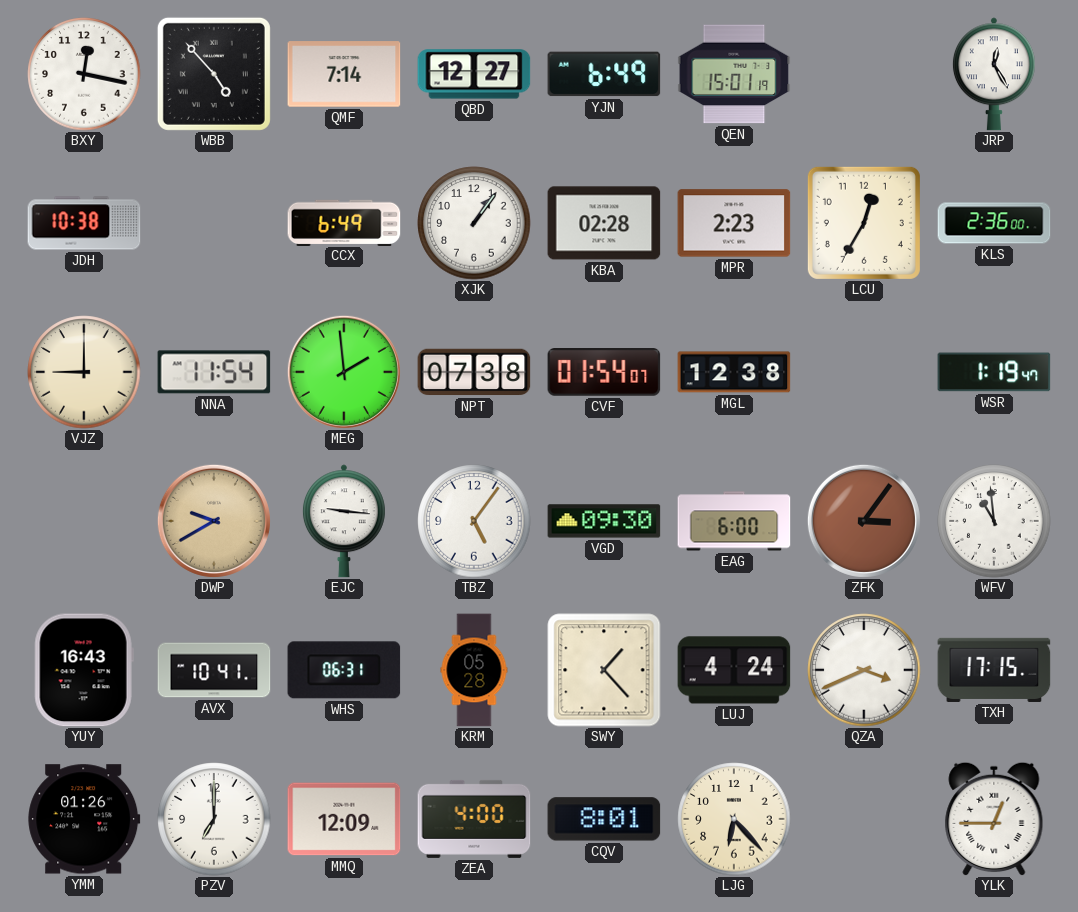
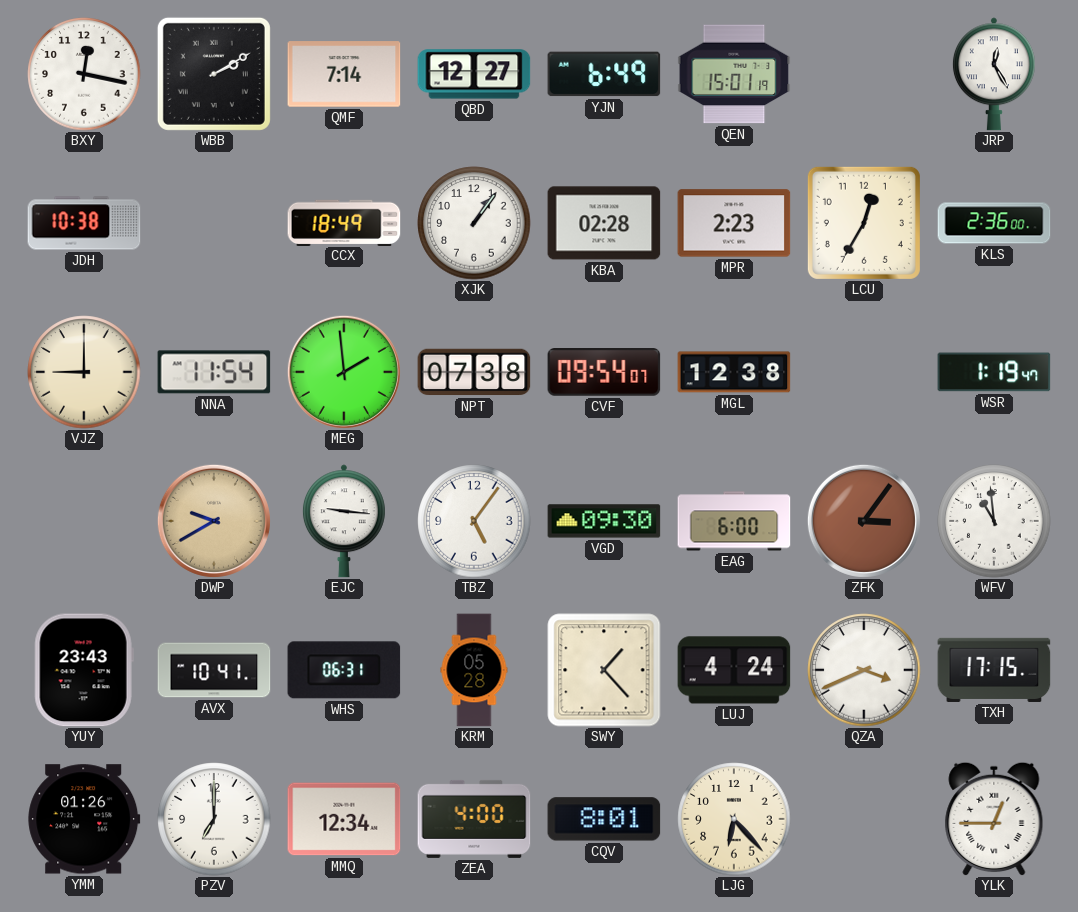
WBB: 4:53 -> 2:10
CCX: 6:49 -> 18:49
CVF: 01:54 -> 09:54
YUY: 16:43 -> 23:43
MMQ: 12:09 -> 12:34
